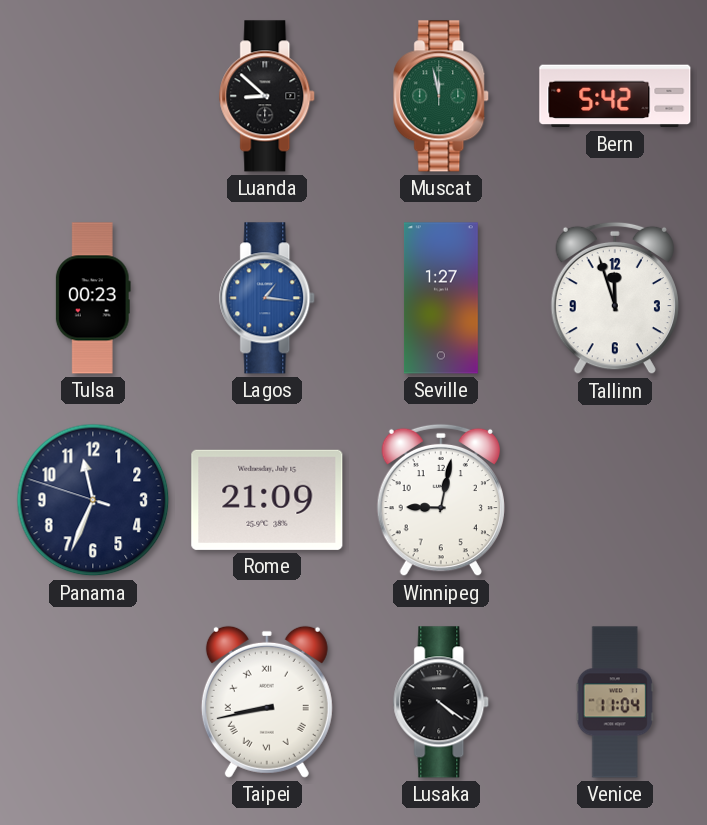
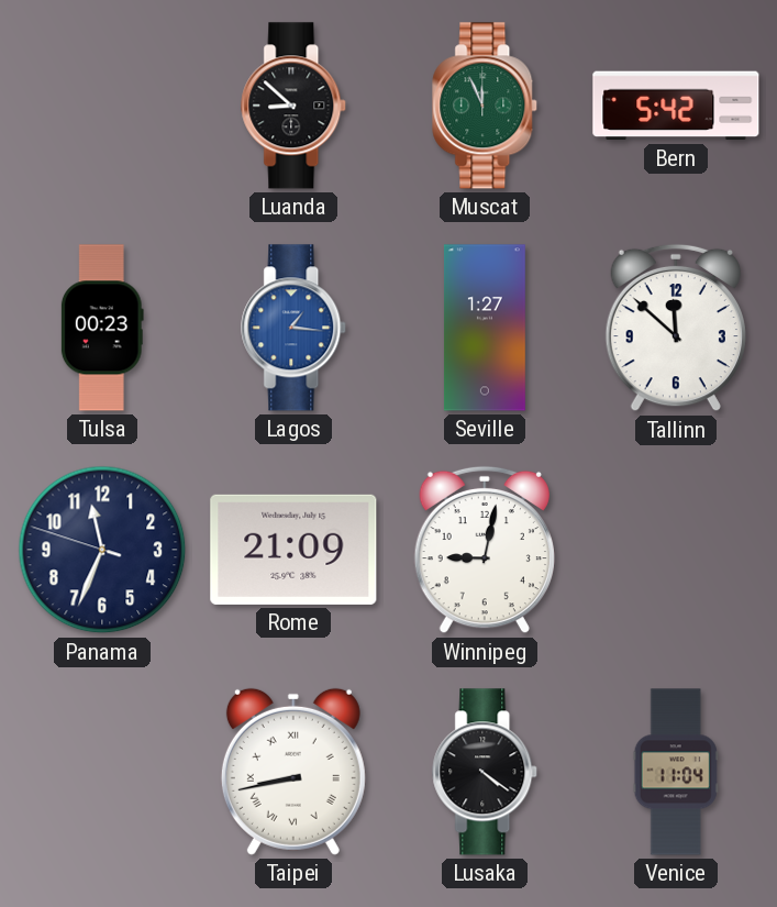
Muscat: 11:58 -> 11:56
Tallinn: 11:57 -> 11:52
